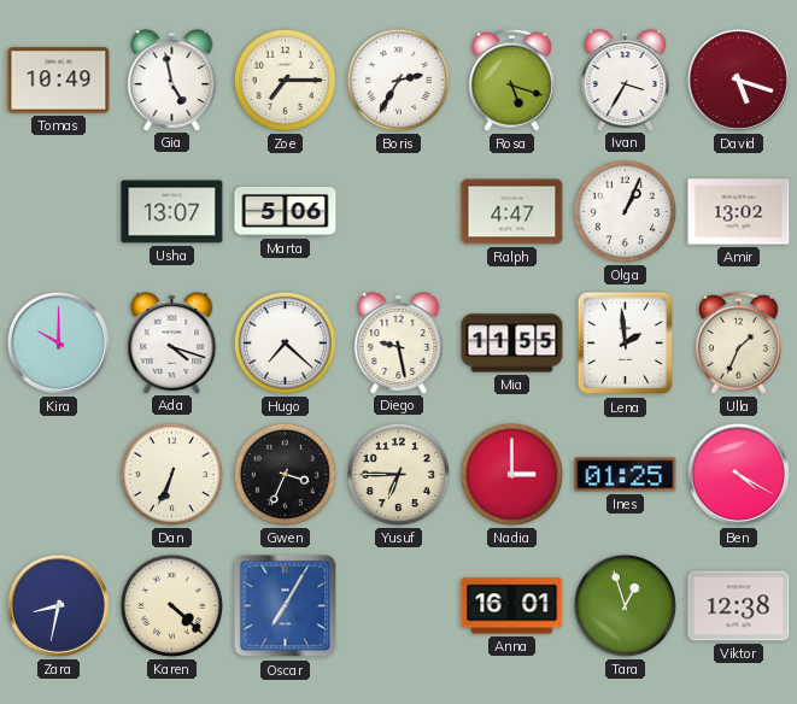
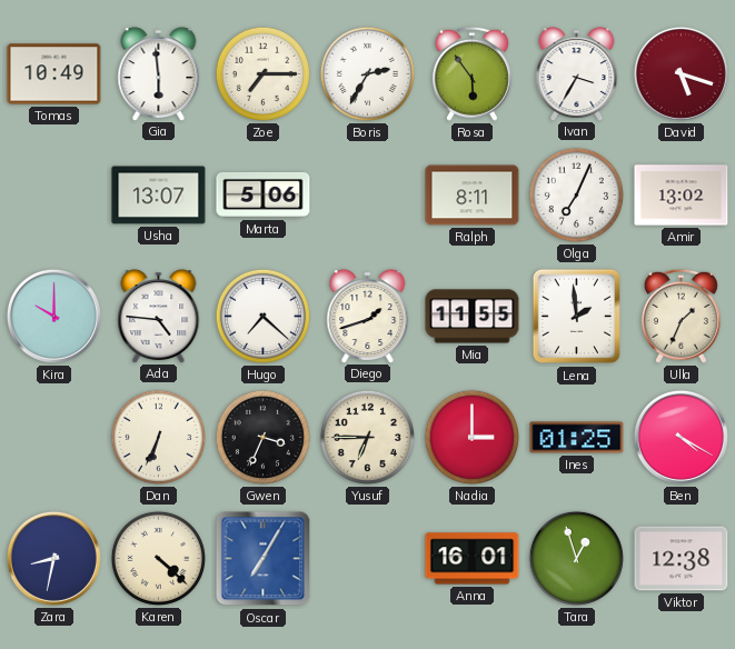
Gia: 4:58 -> 5:59
Rosa: 5:18 -> 5:54
Ralph: 4:47 -> 8:11
Olga: 1:04 -> 7:04
Ada: 4:18 -> 4:46
Diego: 9:28 -> 1:42
